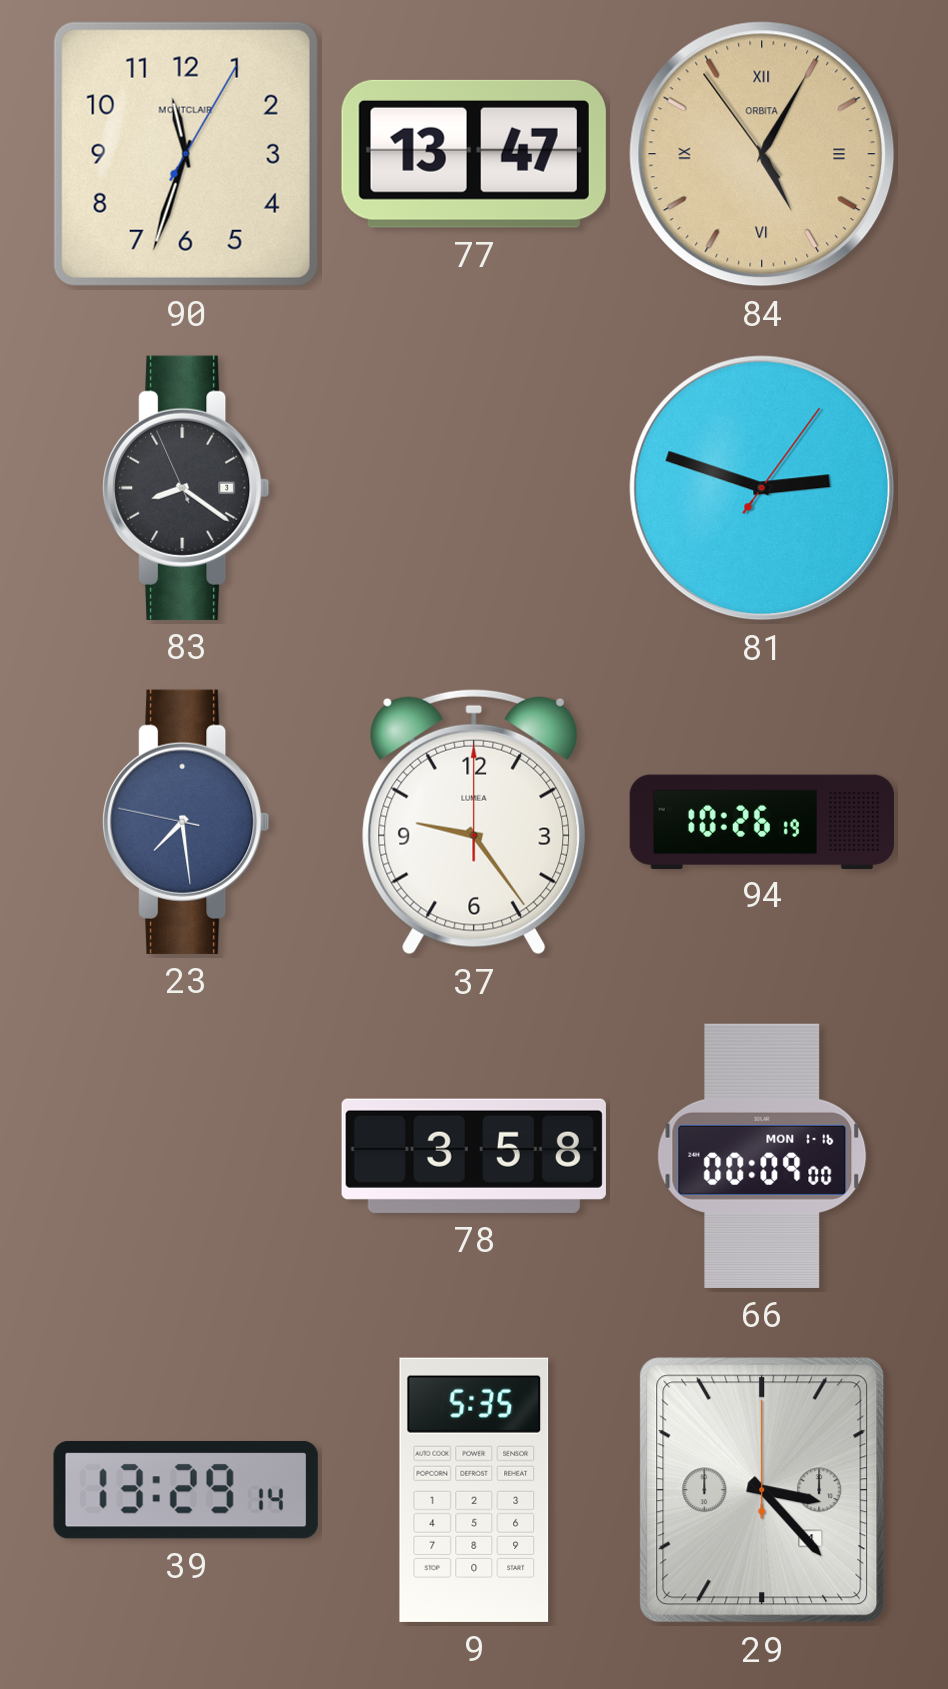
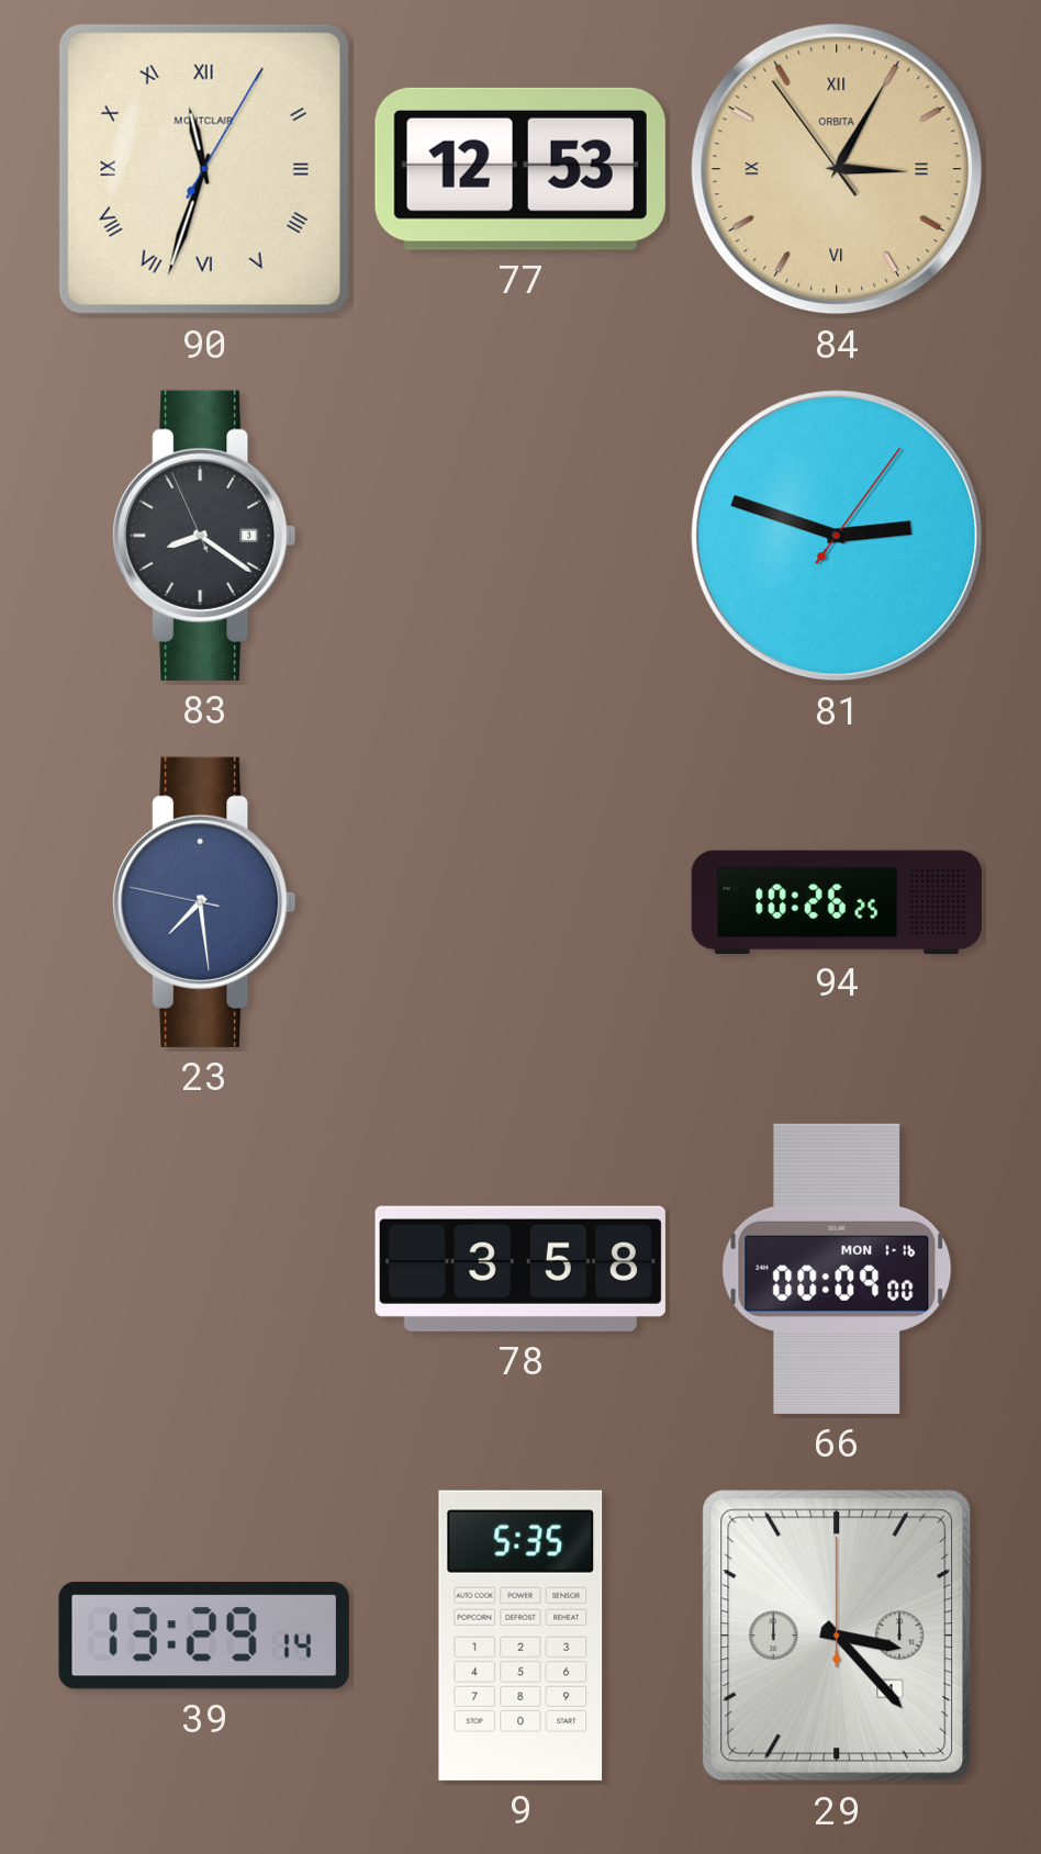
90 numerals: Arabic -> Roman
77: 13:47 -> 12:53
84: 5:04 -> 3:04
37: 9:24 -> none
94: 10:26:19 -> 10:26:25
